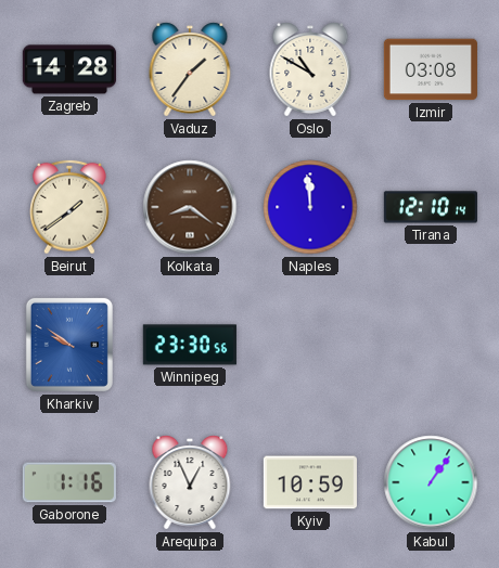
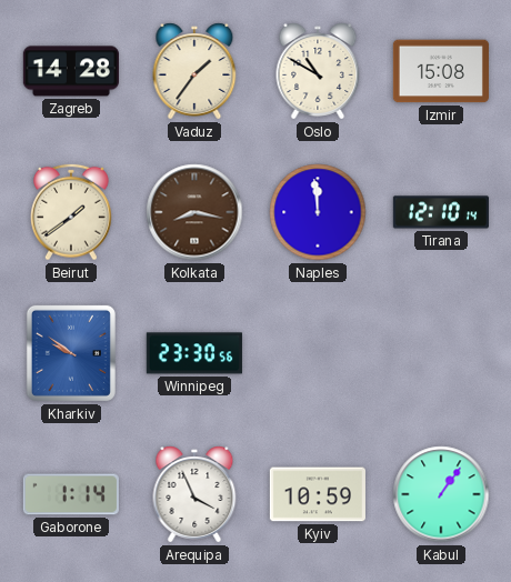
Izmir: 03:08 -> 15:08
Kolkata: 8:21 -> 8:17
Gaborone: 1:16 -> 1:14
Arequipa: 12:56 -> 3:56
